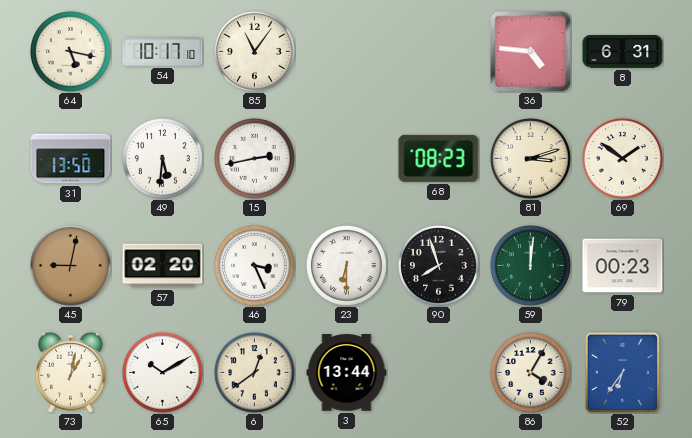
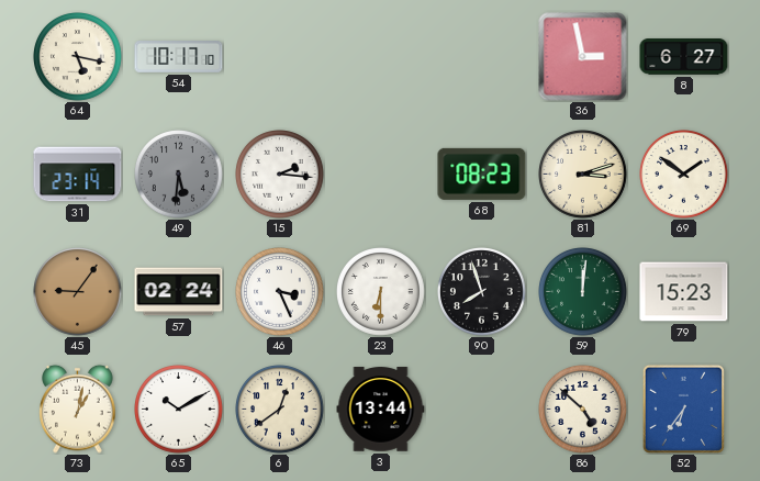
85: 11:06 -> none
36: 4:46 -> 2:58
8: 6:31 -> 6:27
31: 13:50 -> 23:14
49 dial: white -> grey
15: 2:43 -> 2:16
45: 9:02 -> 9:06
57: 02:20 -> 02:24
79: 00:23 -> 15:23
86: 4:05 -> 4:52
